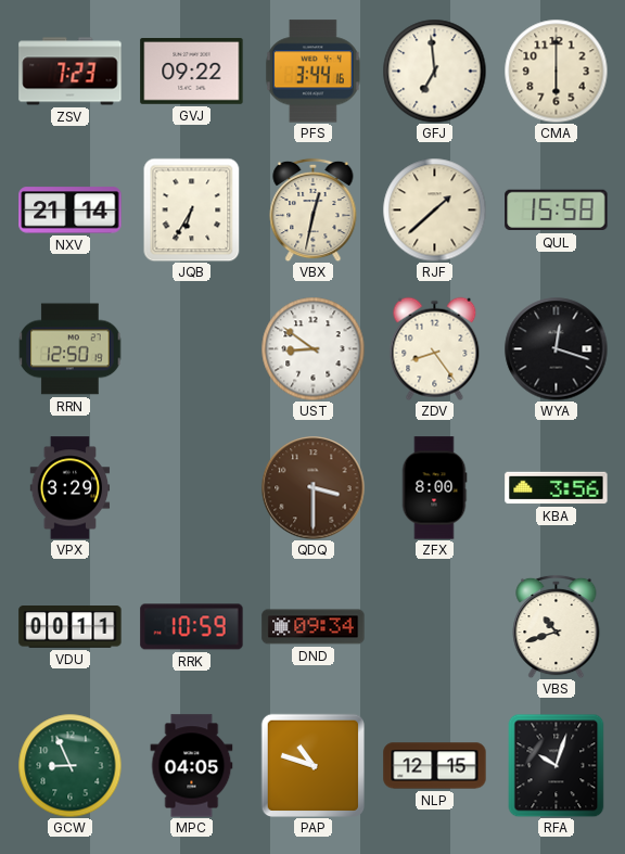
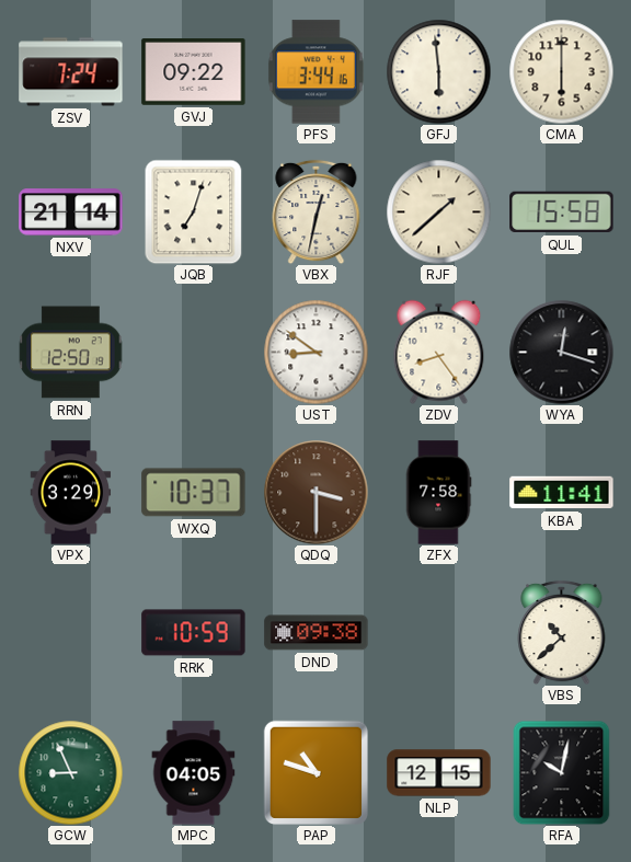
ZSV: 7:23 -> 7:24
GFJ: 6:59 -> 5:59
JQB: 6:35 -> 7:03
WXQ: none -> 10:37
ZFX: 8:00 -> 7:58
KBA: 3:56 -> 11:41
VDU: 00:11 -> none
DND: 09:34 -> 09:38
VBS: 10:42 -> 10:38
RFA: 10:03 -> 10:02
